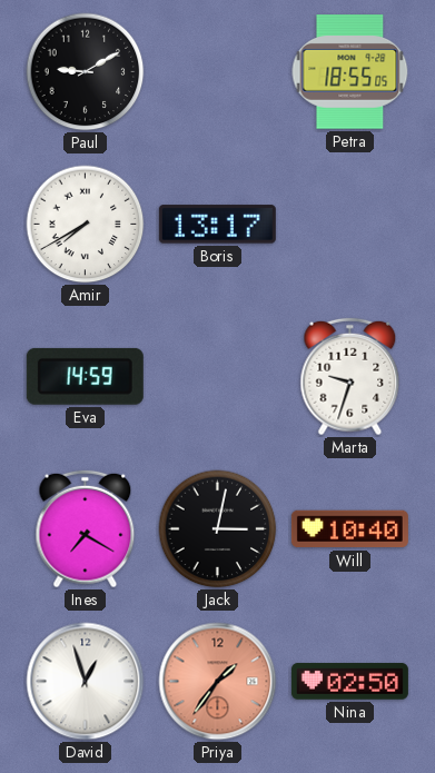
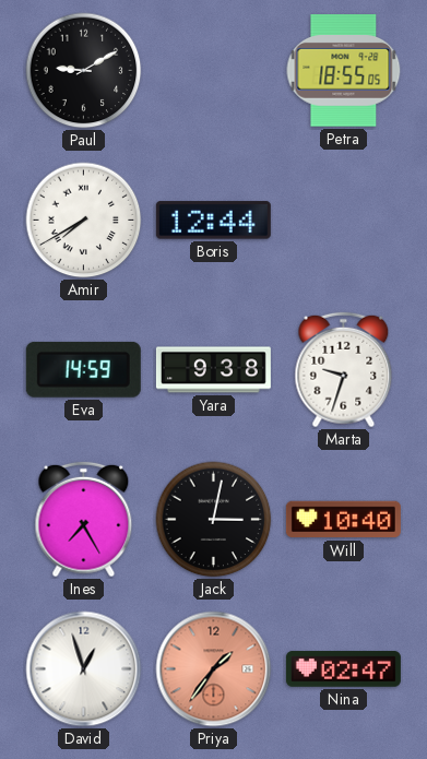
Boris: 13:17 -> 12:44
Yara: none -> 9:38
Ines: 7:20 -> 7:25
Nina: 02:50 -> 02:47
